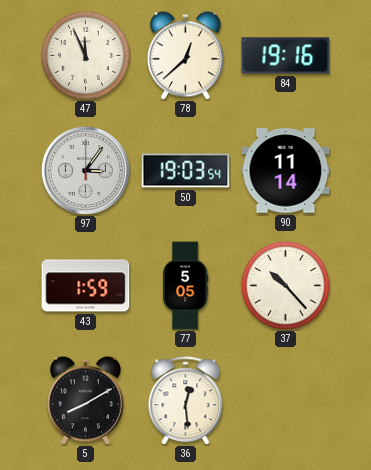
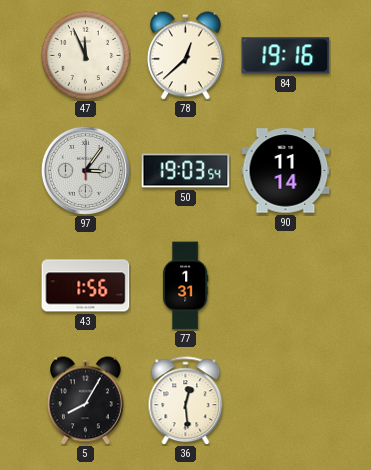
43: 1:59 -> 1:56
77: 5:05 -> 1:31
37: 10:23 -> none
5: 8:10 -> 8:05
